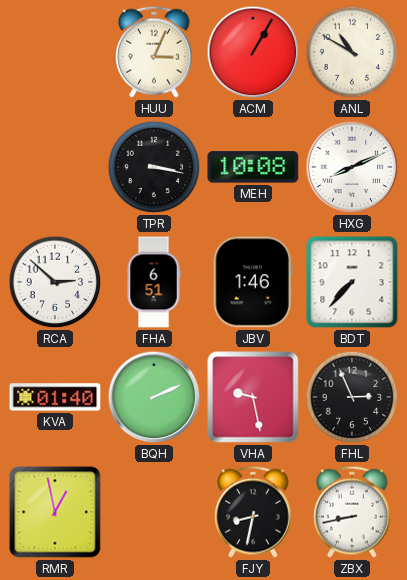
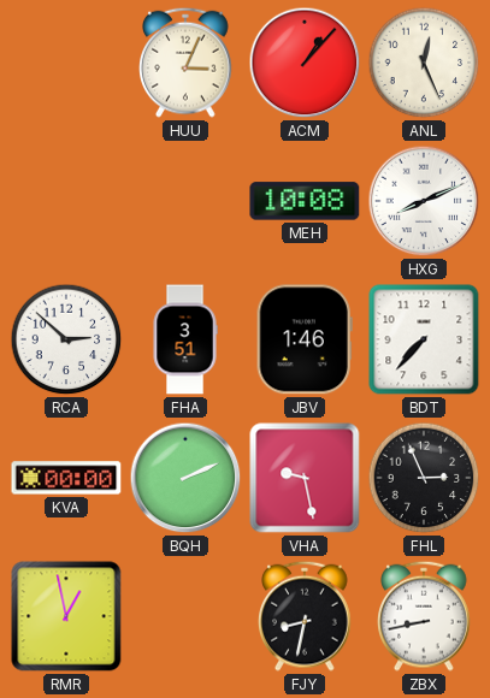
ACM: 1:05 -> 1:07
ANL: 10:50 -> 12:26
TPR: 3:17 -> none
FHA: 6:51 -> 3:51
KVA: 01:40 -> 00:00
